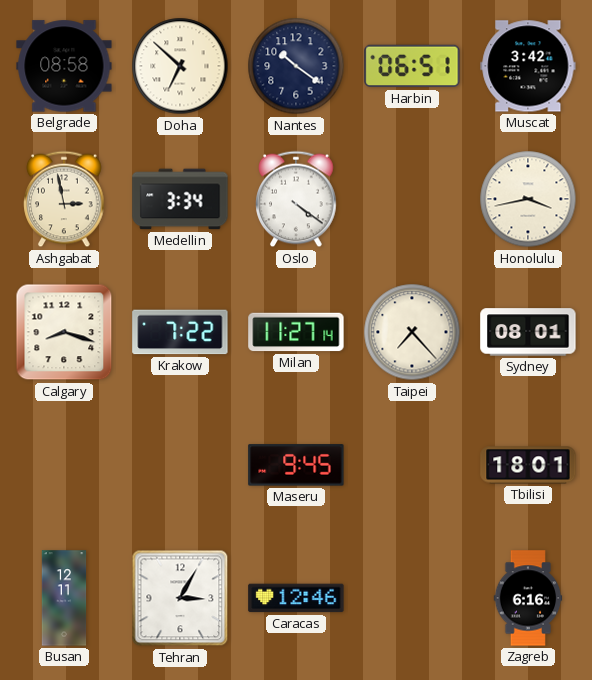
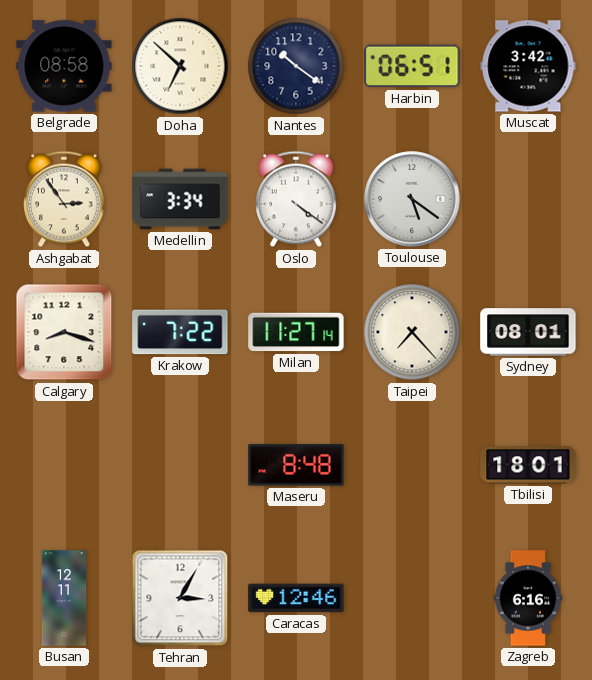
Ashgabat: 2:58 -> 2:54
Toulouse: none -> 5:21
Honolulu: 3:43 -> none
Maseru: 9:45 -> 8:48
